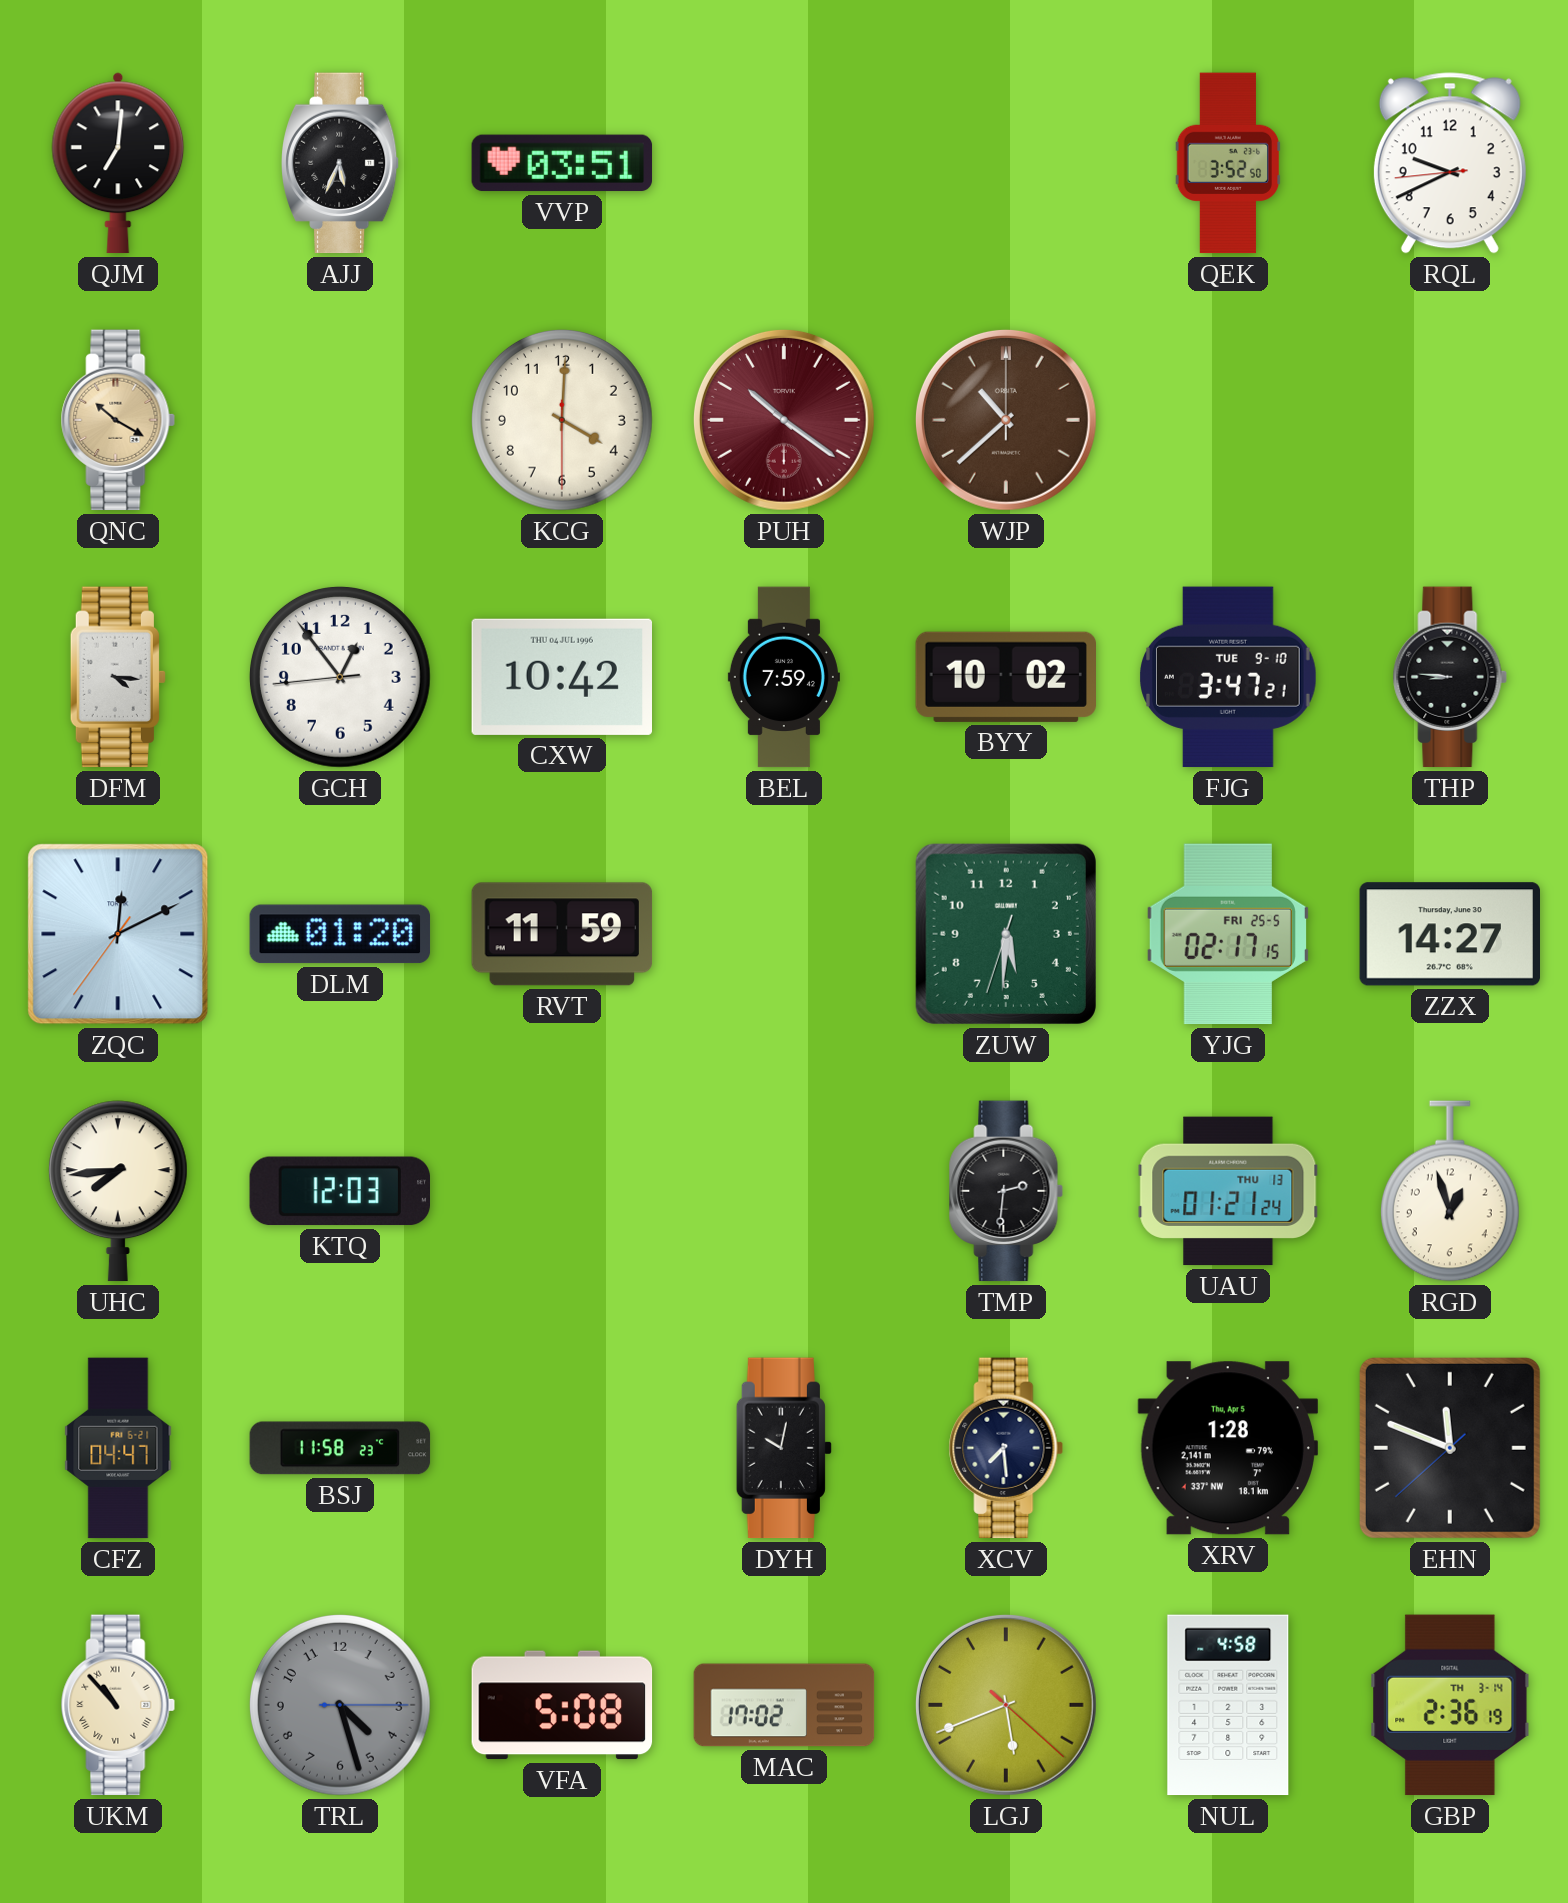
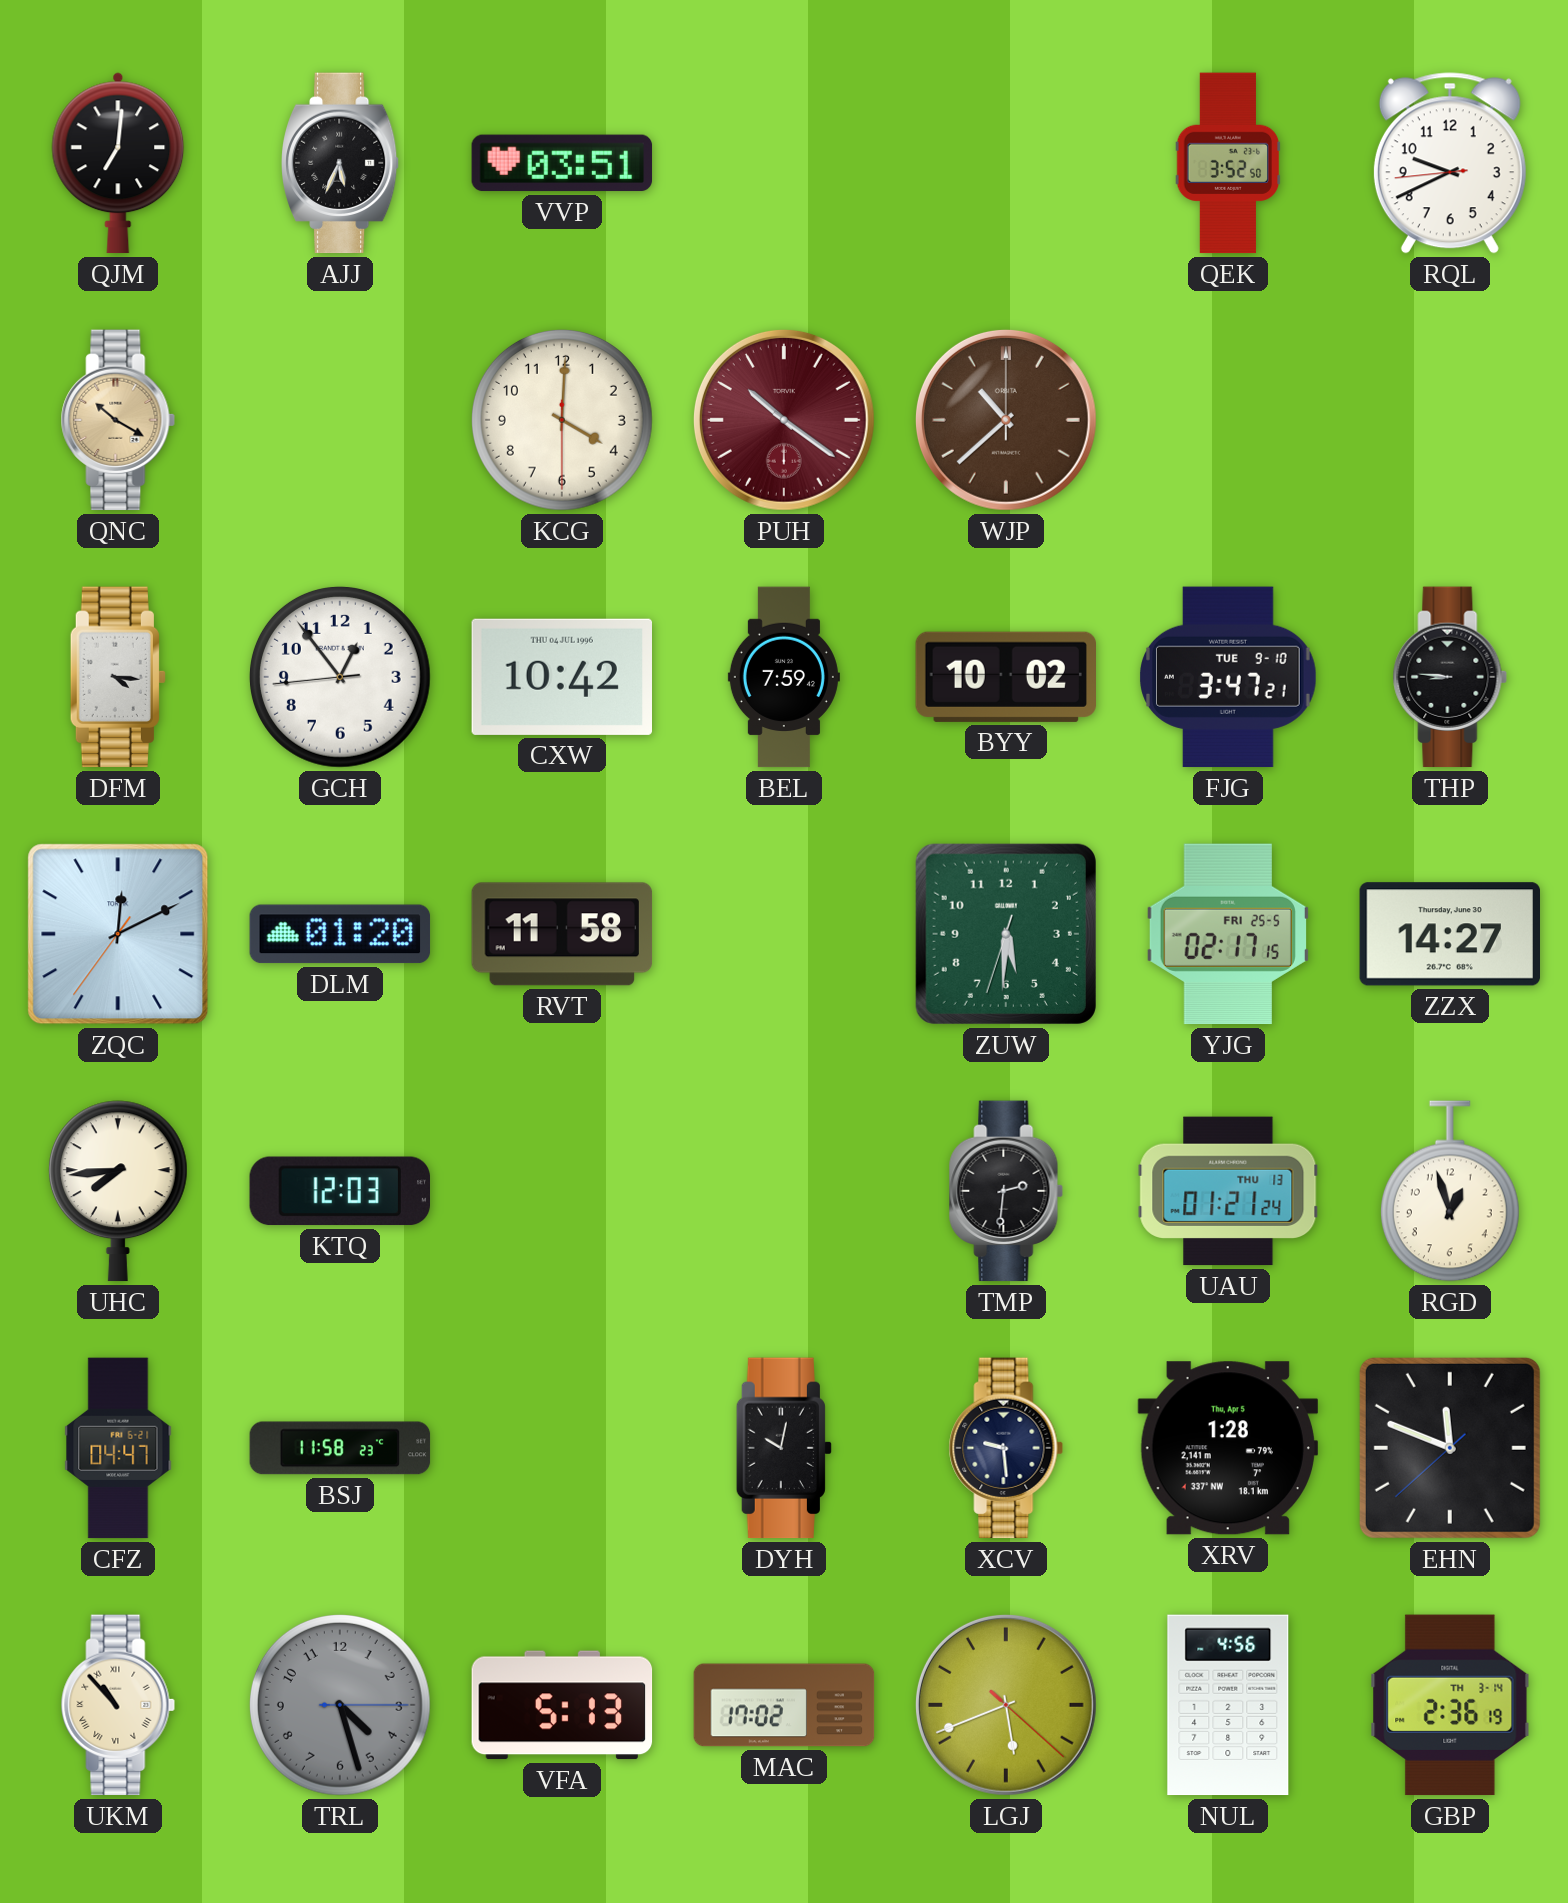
RVT: 11:59 -> 11:58
XCV: 7:29 -> 9:29
VFA: 5:08 -> 5:13
NUL: 4:58 -> 4:56
